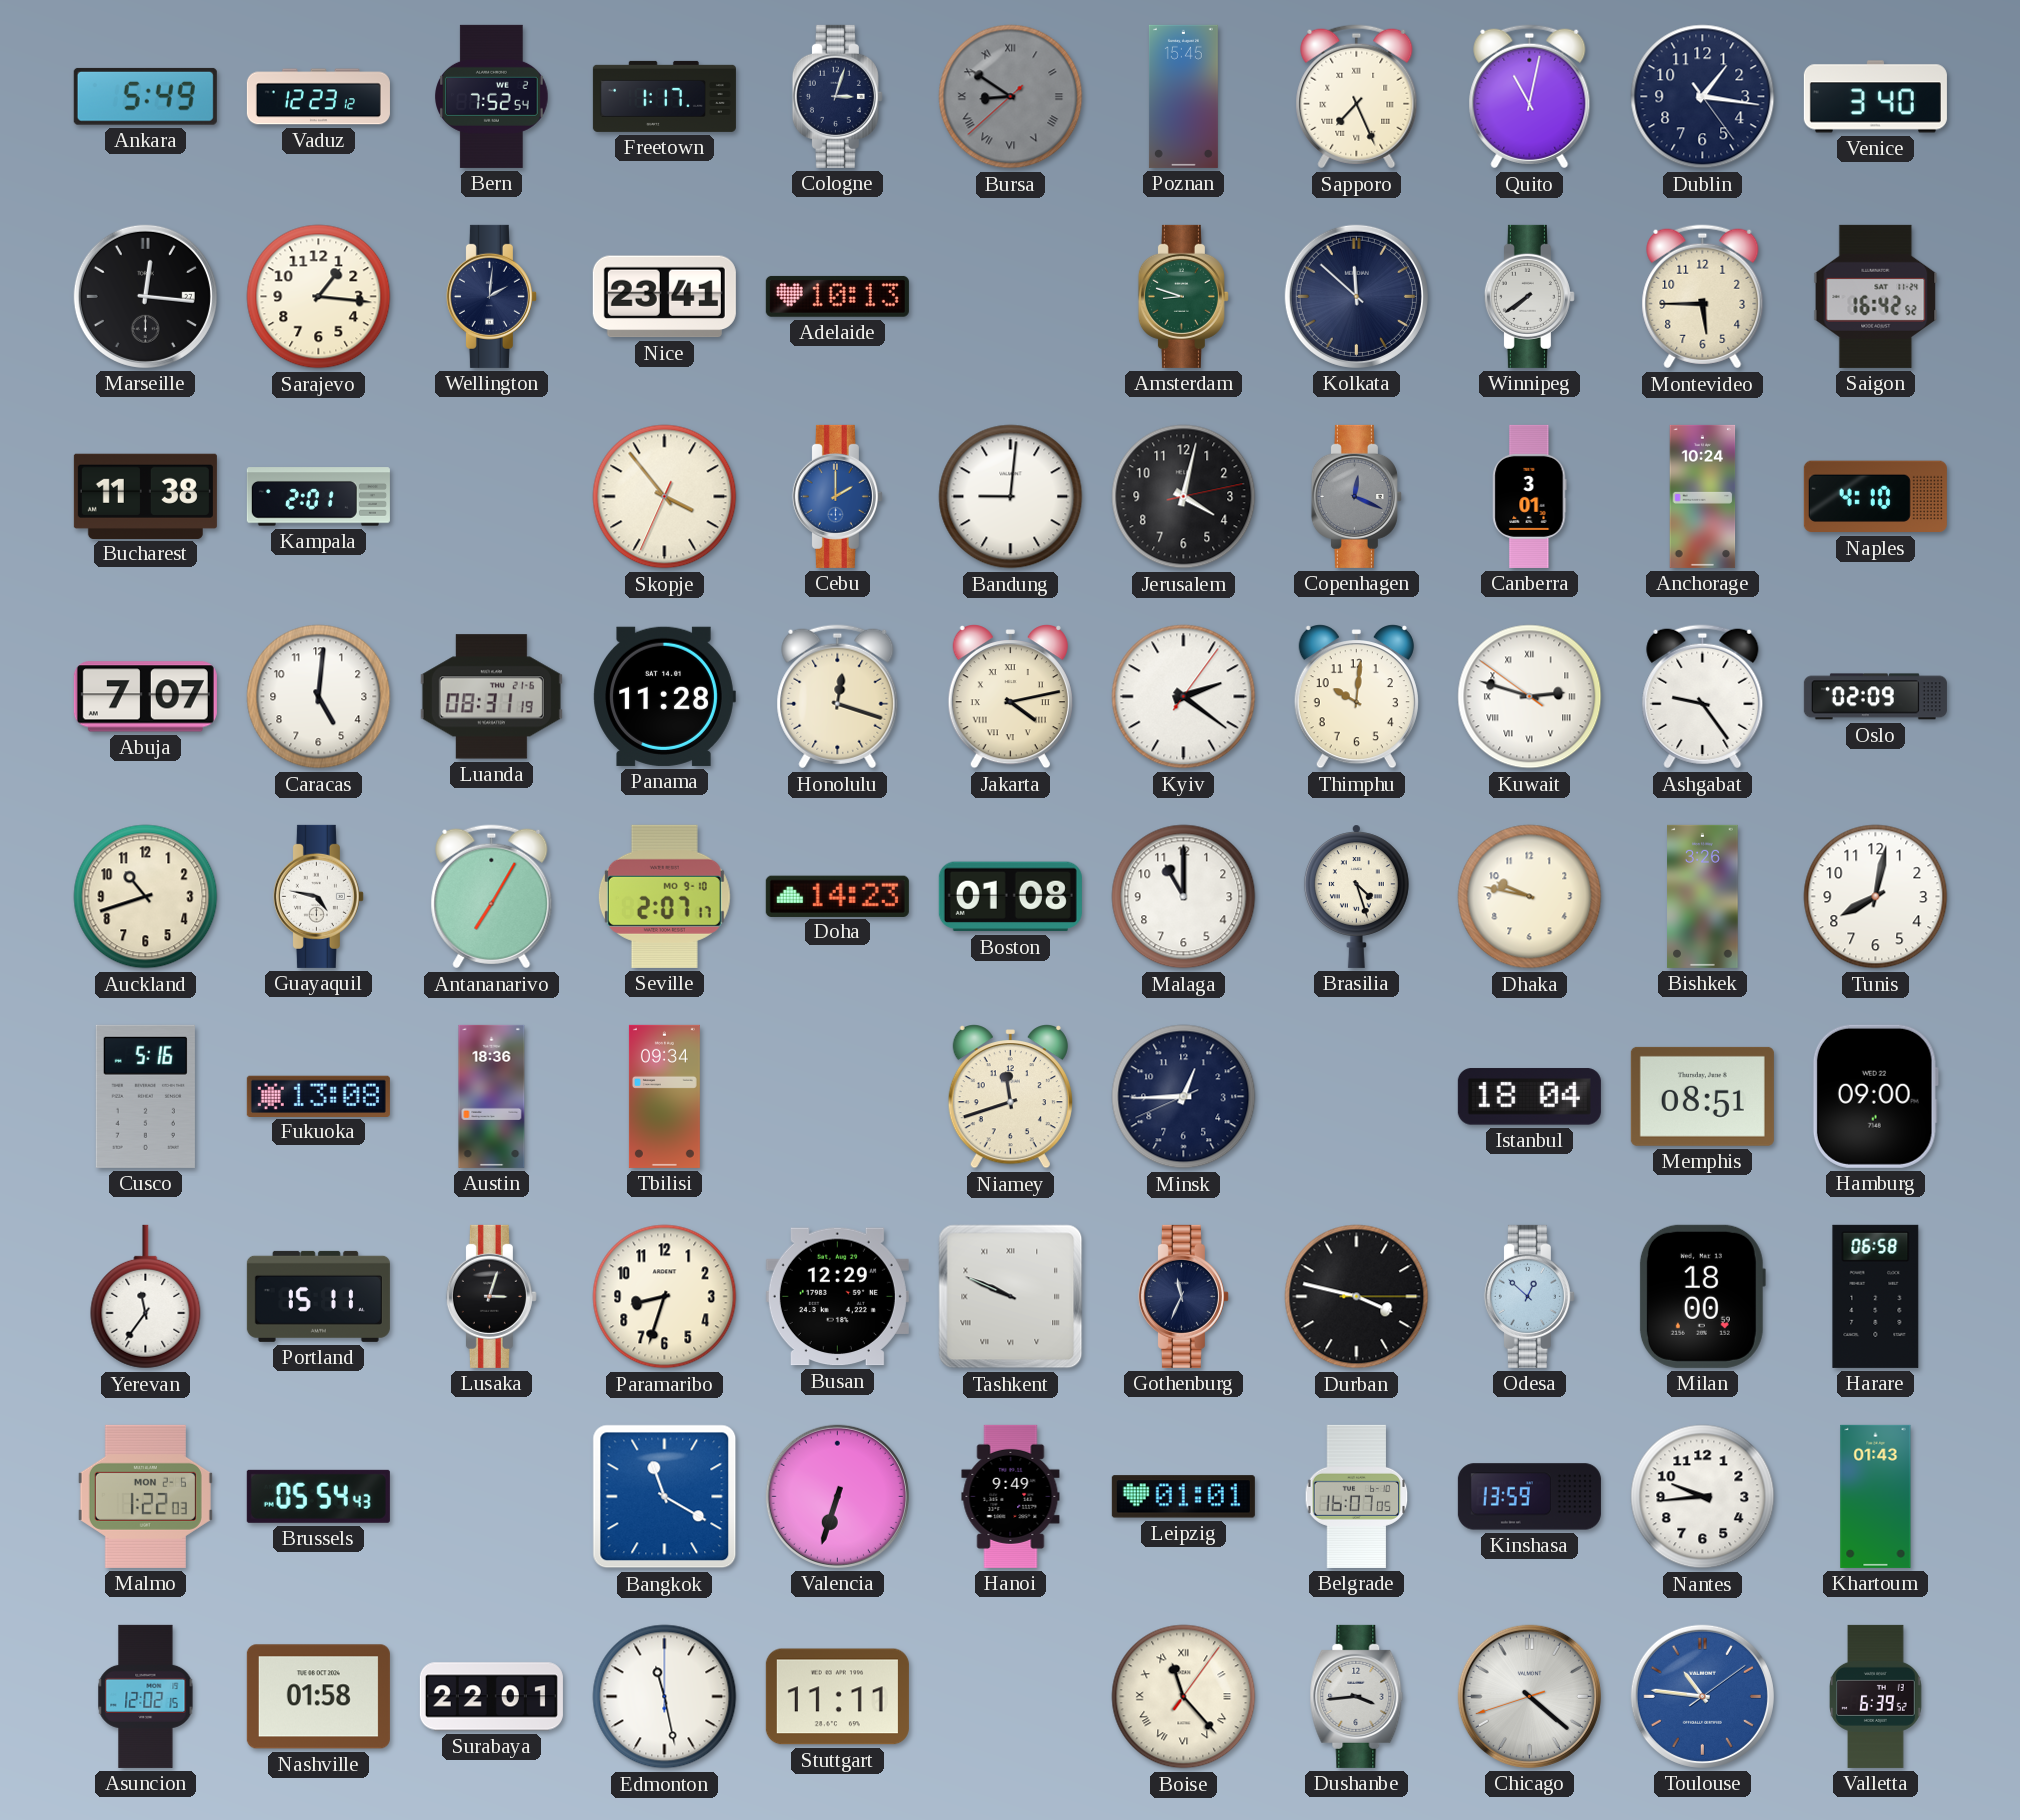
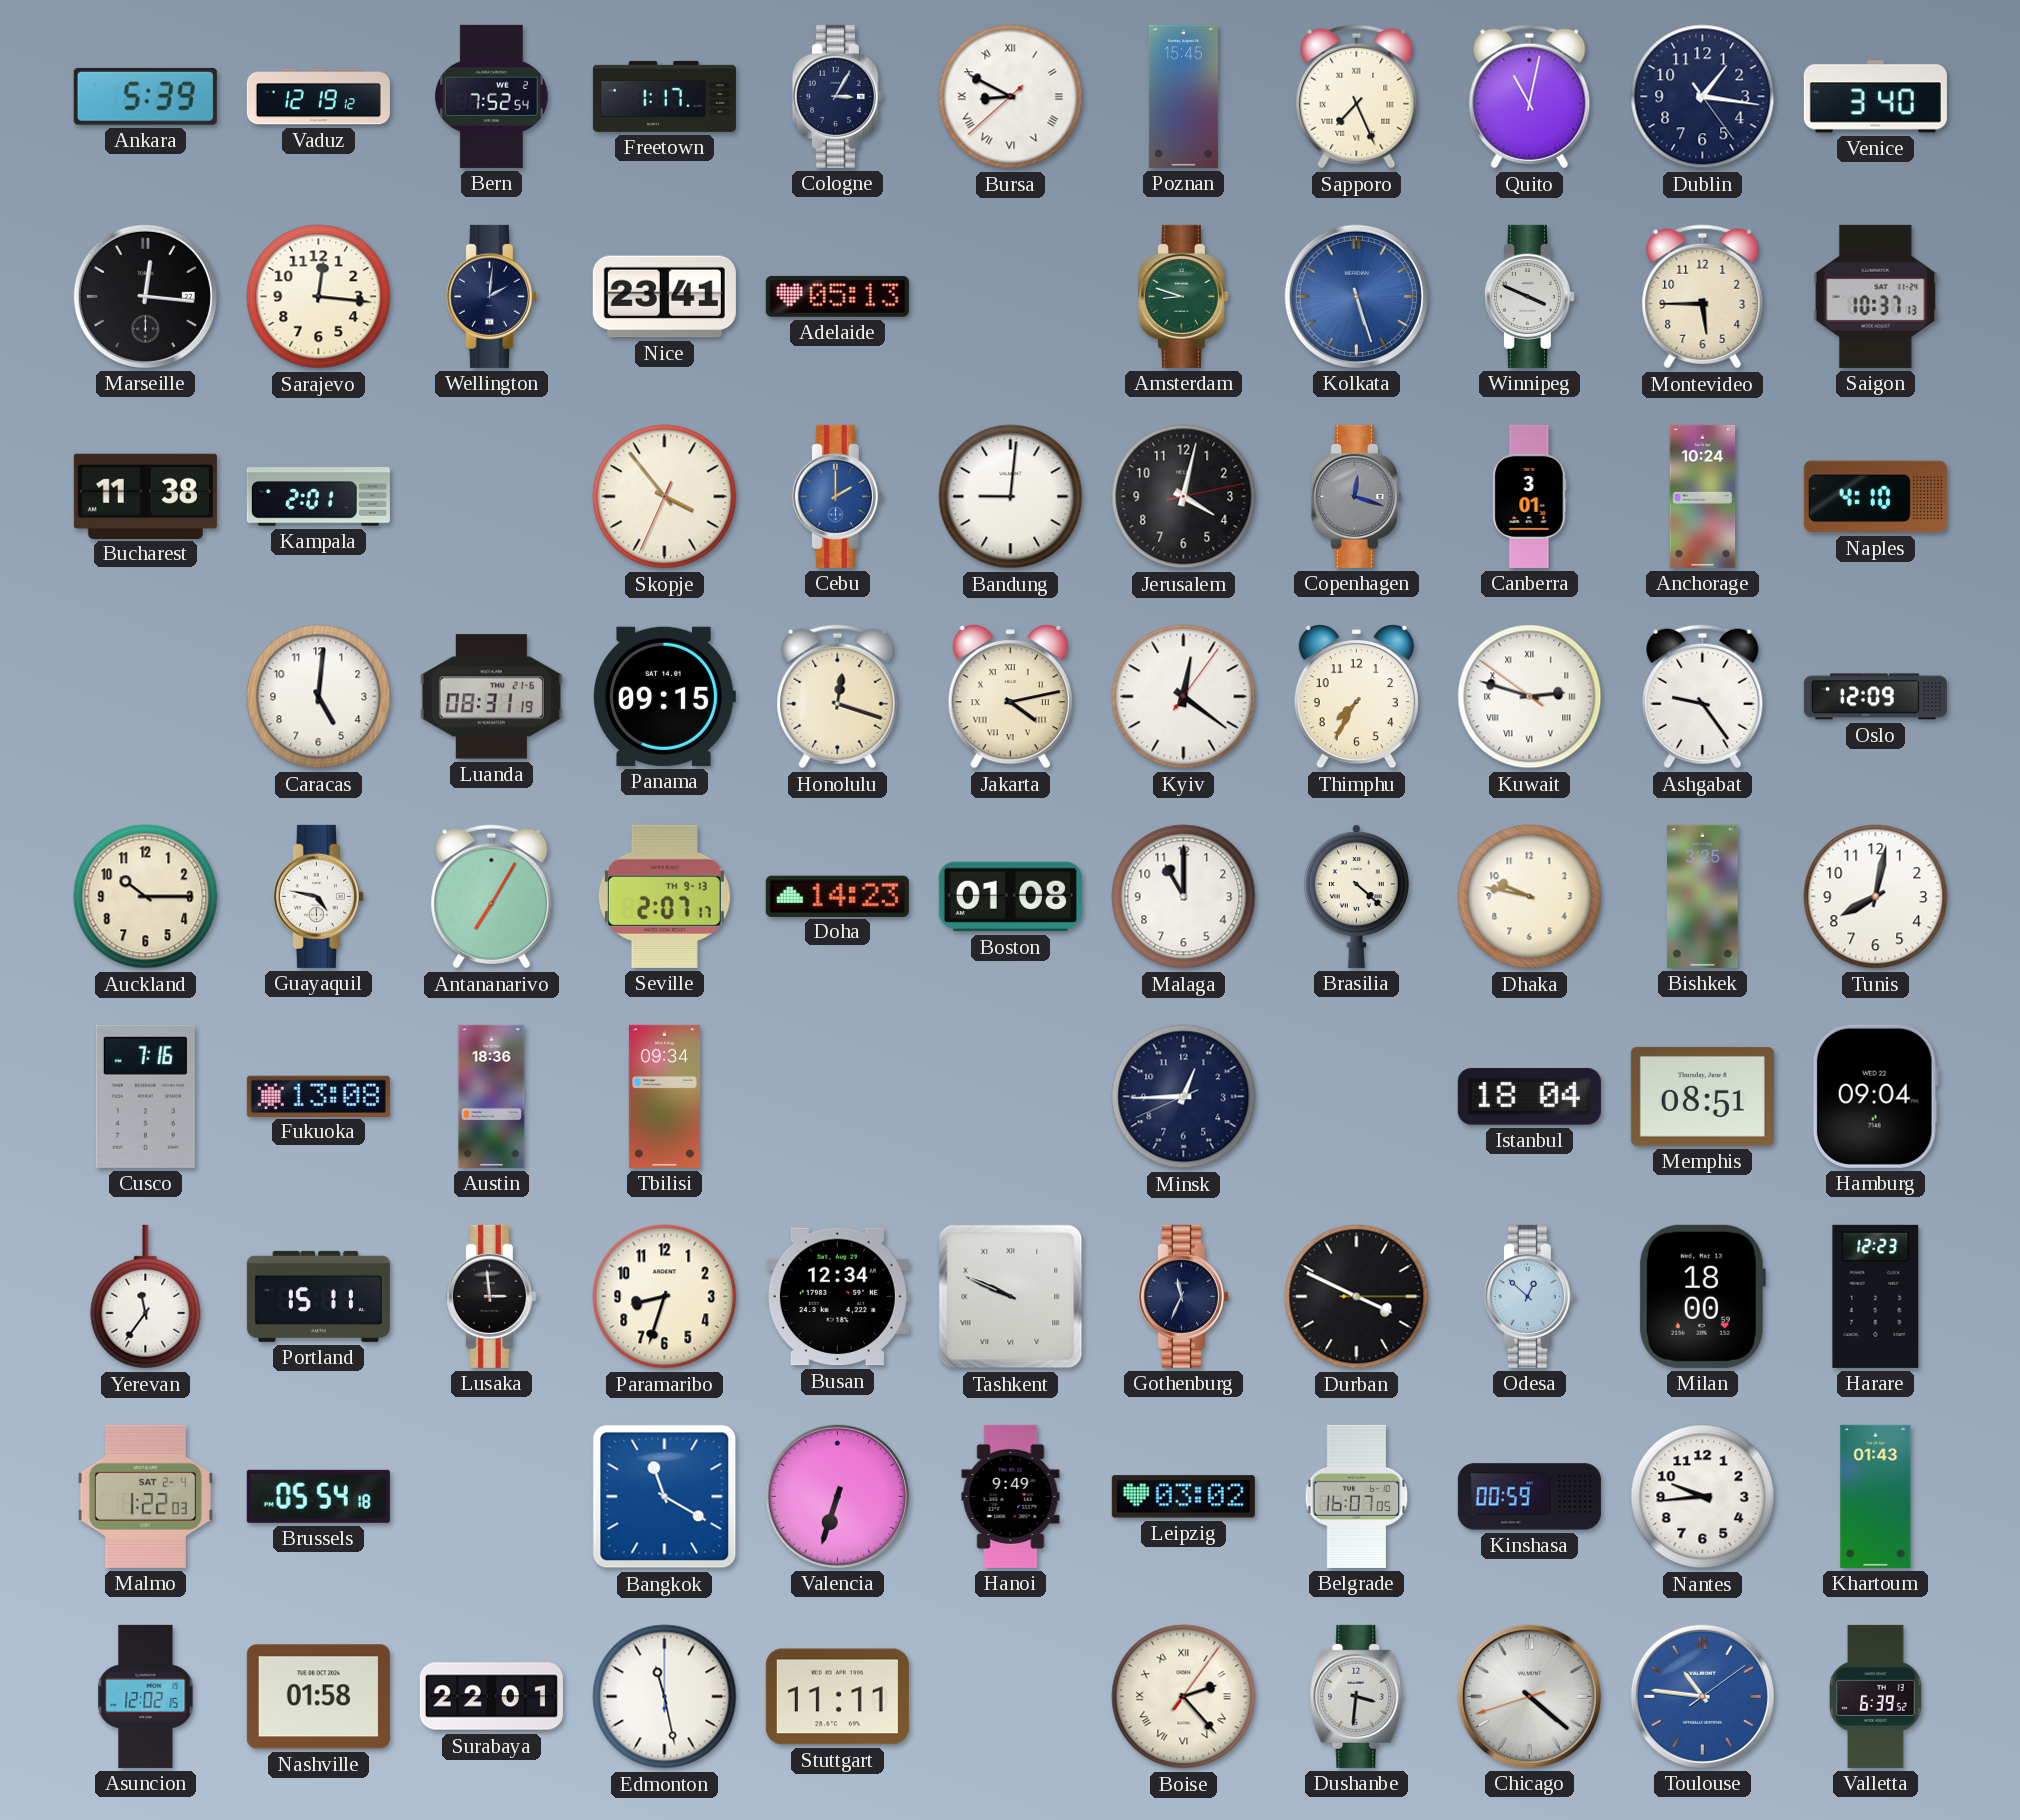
Ankara: 5:49 -> 5:39
Vaduz: 12:23 -> 12:19
Cologne: 3:03 -> 3:05
Bursa: 8:50 -> 8:49
Bursa dial: grey -> white
Sarajevo: 1:16 -> 12:16
Adelaide: 10:13 -> 05:13
Kolkata: 11:52 -> 5:27
Kolkata dial: navy -> blue
Winnipeg: 7:39 -> 3:49
Saigon: 16:42 -> 10:37
Copenhagen: 12:19 -> 12:18
Abuja: 7:07 -> none
Panama: 11:28 -> 09:15
Kyiv: 2:21 -> 12:21
Thimphu: 10:01 -> 7:35
Oslo: 02:09 -> 12:09
Auckland: 10:42 -> 10:15
Seville date: MO 9-10 -> TH 9-13
Brasilia: 4:27 -> 4:22
Bishkek: 3:26 -> 3:25
Cusco: 5:16 -> 7:16
Niamey: 11:42 -> none
Hamburg: 09:00 -> 09:04
Lusaka: 3:03 -> 2:59
Busan: 12:29 -> 12:34
Durban: 3:47 -> 3:49
Harare: 06:58 -> 12:23
Malmo date: MON 2-6 -> SAT 2-4
Brussels: 05:54:43 -> 05:54:18
Leipzig: 01:01 -> 03:02
Kinshasa: 13:59 -> 00:59
Boise: 11:23 -> 2:23
Dushanbe: 3:44 -> 3:31
